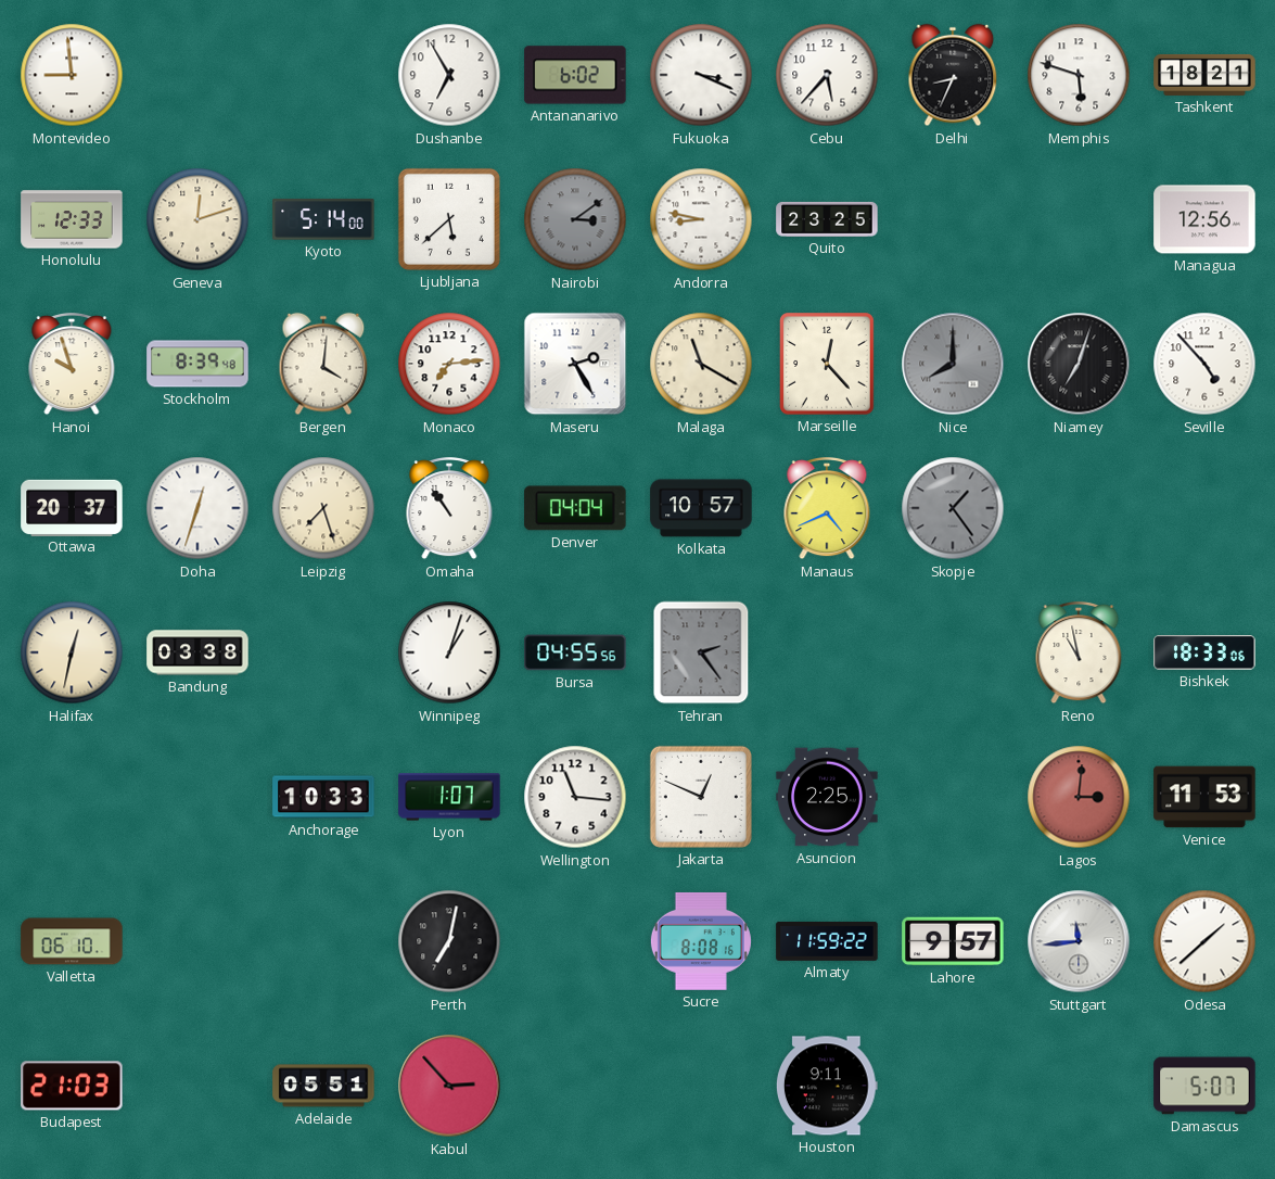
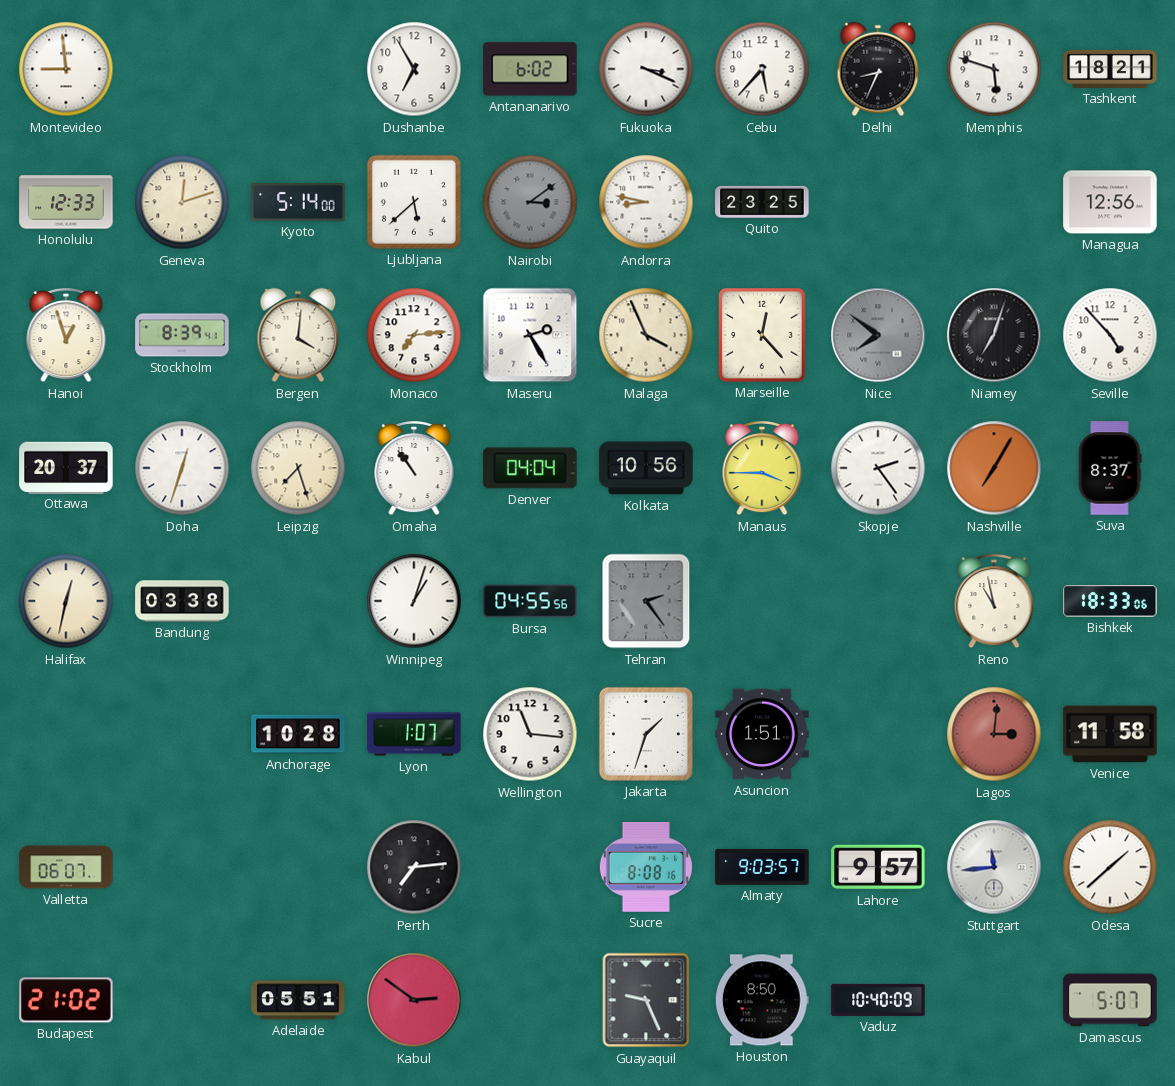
Hanoi: 9:57 -> 12:57
Stockholm: 8:39:48 -> 8:39:41
Malaga: 11:20 -> 3:56
Nice: 8:00 -> 7:51
Kolkata: 10:57 -> 10:56
Manaus: 4:41 -> 3:45
Skopje: 1:24 -> 2:24
Skopje dial: grey -> white
Nashville: none -> 7:05
Suva: none -> 8:37
Anchorage: 10:33 -> 10:28
Jakarta: 12:49 -> 1:33
Asuncion: 2:25 -> 1:51
Venice: 11:53 -> 11:58
Valletta: 06:10 -> 06:07
Perth: 7:02 -> 7:14
Almaty: 11:59 -> 9:03
Budapest: 21:03 -> 21:02
Kabul: 2:53 -> 2:51
Guayaquil: none -> 9:26
Houston: 9:11 -> 8:50
Vaduz: none -> 10:40
